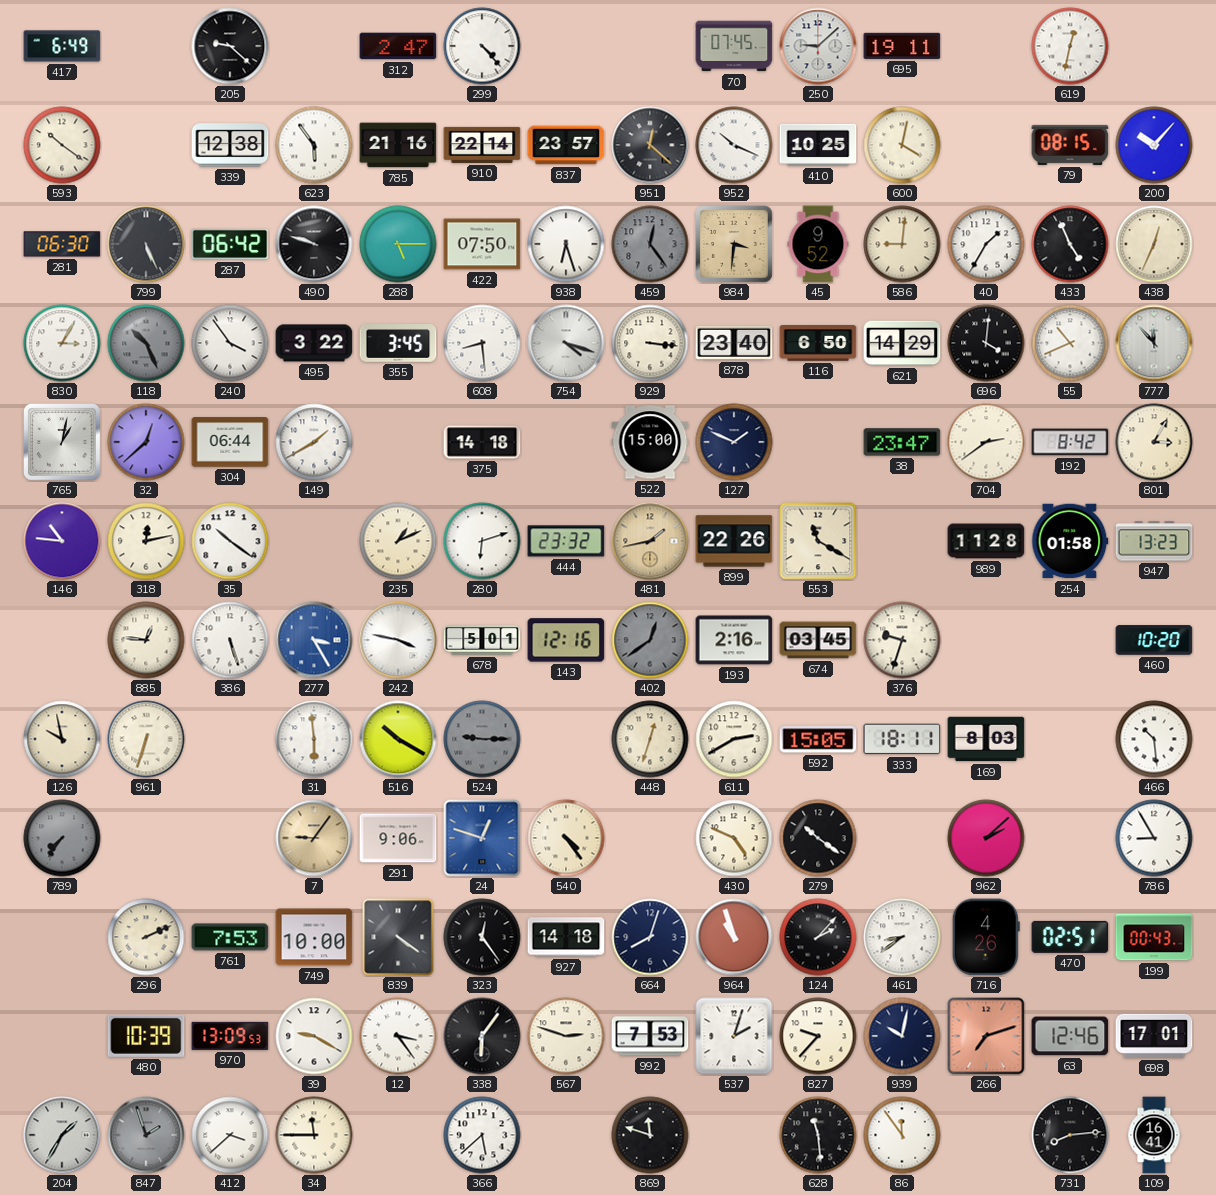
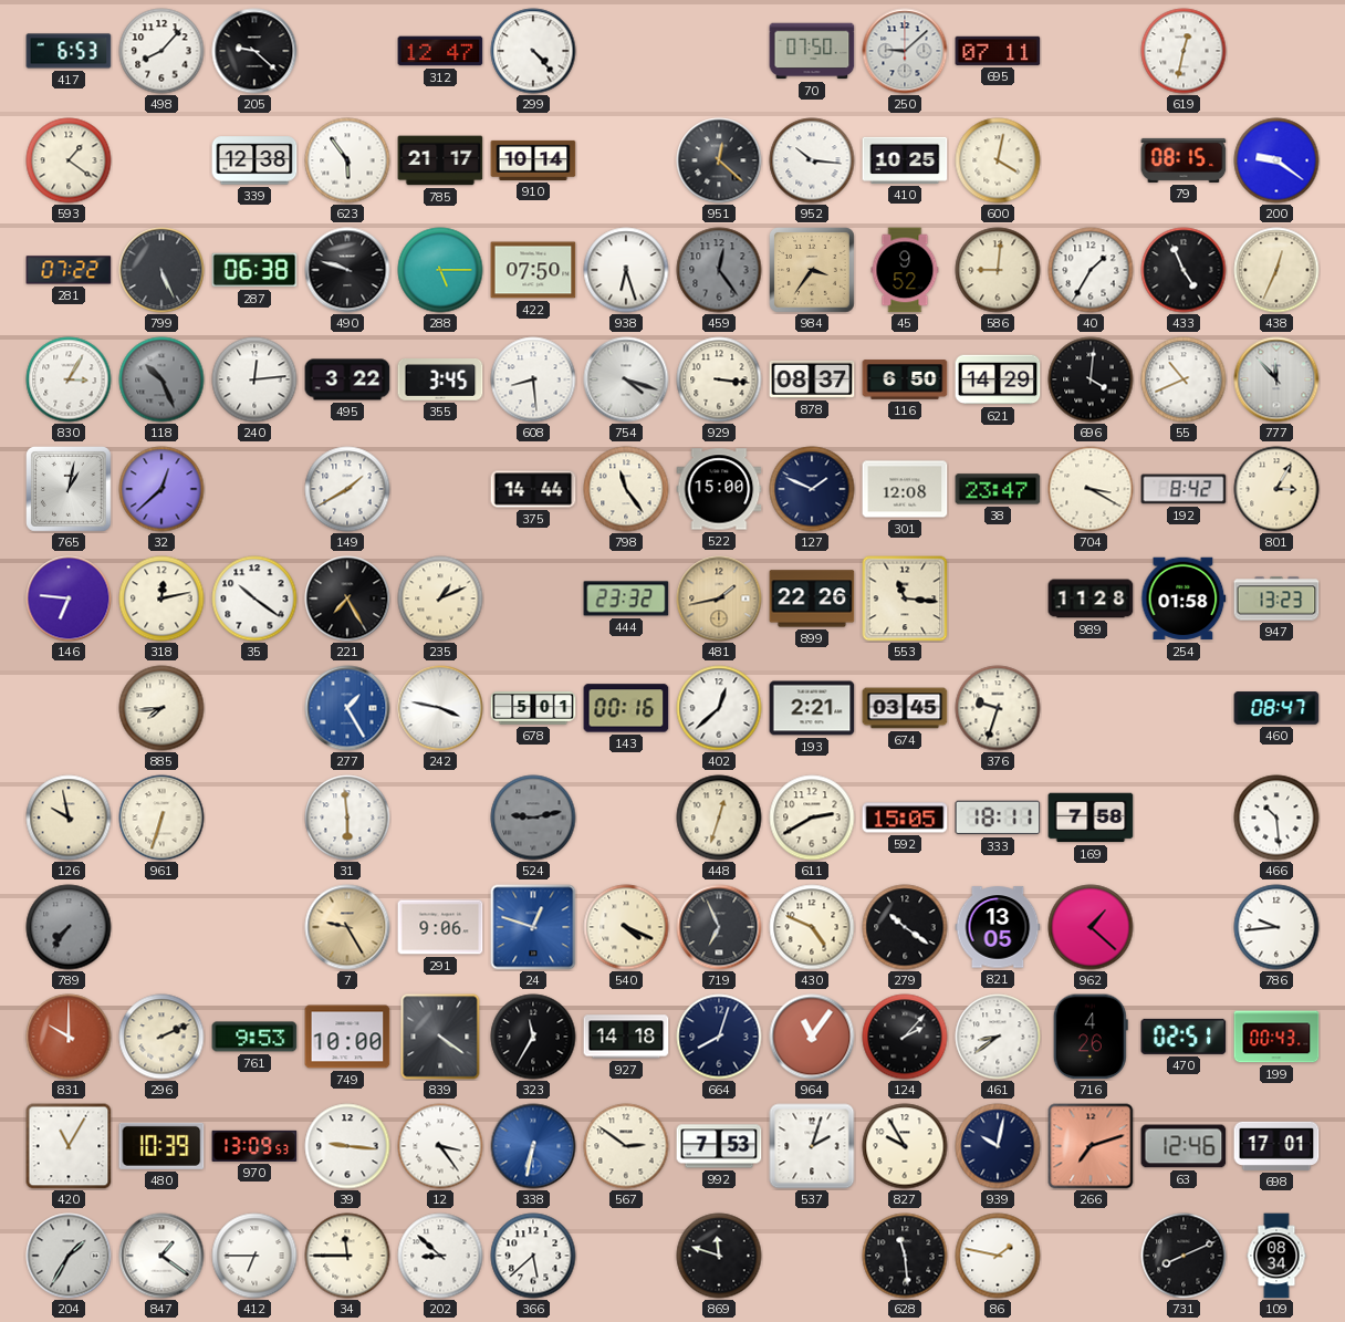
417: 6:49 -> 6:53
498: none -> 8:07
312: 2:47 -> 12:47
70: 07:45 -> 07:50
695: 19:11 -> 07:11
593: 10:21 -> 1:21
785: 21:16 -> 21:17
910: 22:14 -> 10:14
837: 23:57 -> none
952: 10:19 -> 10:16
200: 10:07 -> 9:21
281: 06:30 -> 07:22
287: 06:42 -> 06:38
984: 3:31 -> 3:36
240: 3:54 -> 12:14
878: 23:40 -> 08:37
304: 06:44 -> none
375: 14:18 -> 14:44
798: none -> 11:24
301: none -> 12:08
704: 2:39 -> 3:20
146: 10:46 -> 6:46
221: none -> 7:25
280: 6:12 -> none
553: 11:20 -> 11:16
885: 12:46 -> 7:44
386: 5:27 -> none
277: 3:25 -> 1:25
143: 12:16 -> 00:16
402: 12:39 -> 12:38
402 dial: grey -> white
193: 2:16 -> 2:21
460: 10:20 -> 08:47
516: 10:20 -> none
524: 9:15 -> 9:13
169: 8:03 -> 7:58
7: 9:06 -> 9:25
540: 4:24 -> 4:19
719: none -> 6:56
821: none -> 13:05
962: 2:08 -> 1:22
786: 8:55 -> 9:44
831: none -> 10:00
761: 7:53 -> 9:53
323: 12:24 -> 11:35
964: 10:57 -> 11:06
420: none -> 11:05
39: 9:20 -> 9:16
338: 6:06 -> 6:32
338 dial: black -> blue
567: 2:48 -> 2:51
827: 9:37 -> 9:55
847: 1:57 -> 1:21
847 dial: grey -> white
412: 3:38 -> 6:45
202: none -> 8:52
86: 11:54 -> 1:47
731: 8:14 -> 8:11
109: 16:41 -> 08:34
